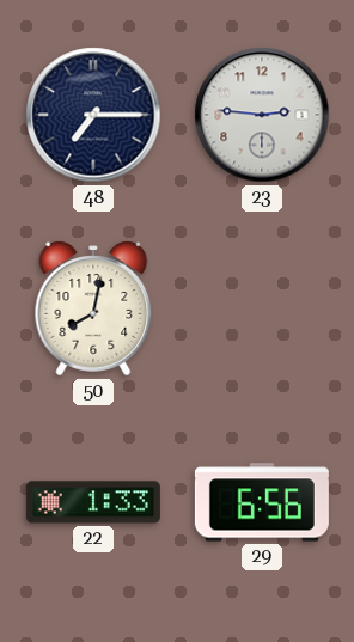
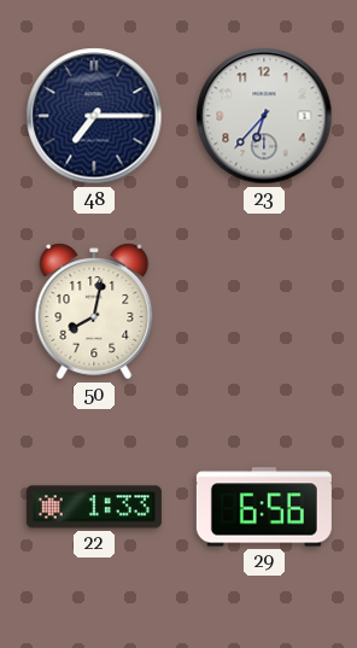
23: 2:46 -> 6:37
